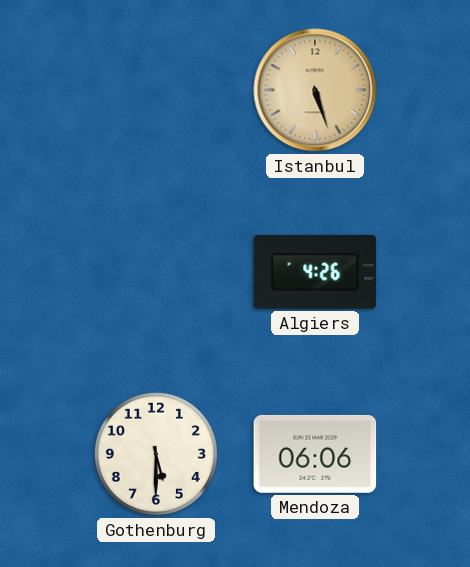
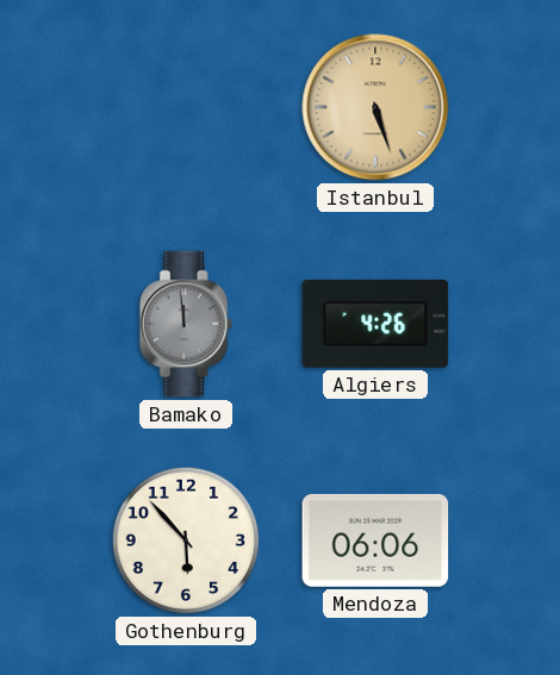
Bamako: none -> 11:59
Gothenburg: 5:30 -> 5:53
